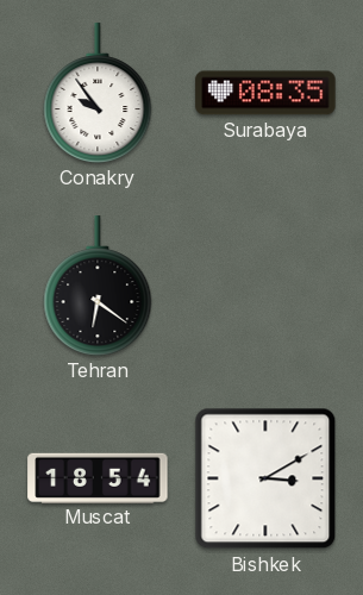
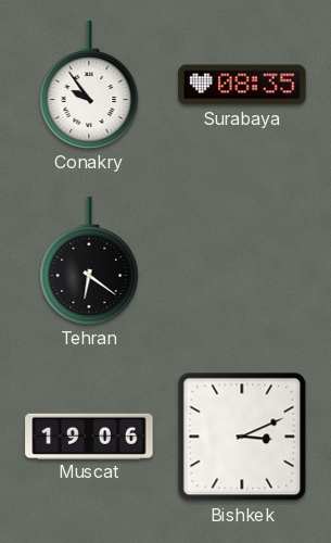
Muscat: 18:54 -> 19:06
Bishkek: 3:10 -> 3:11
